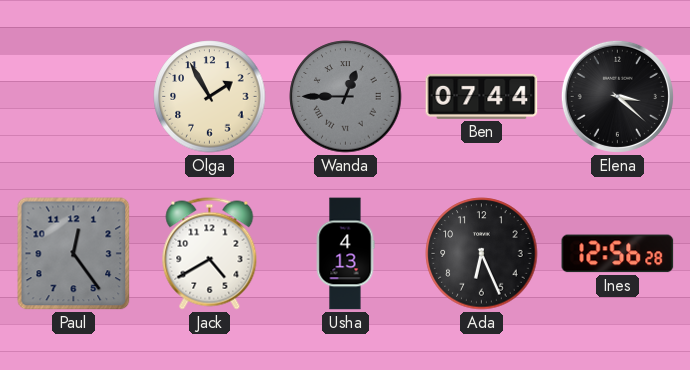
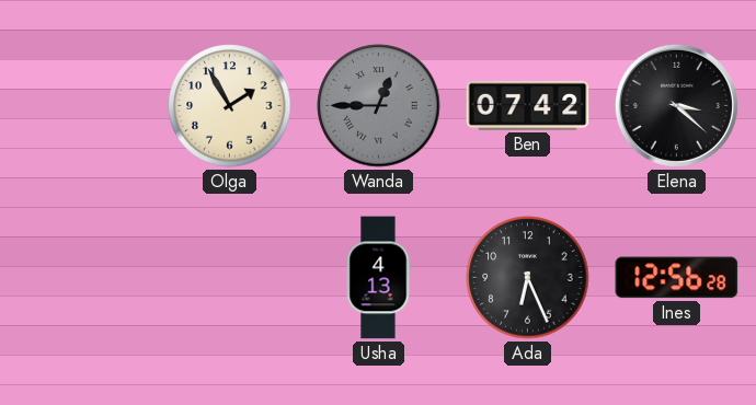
Ben: 07:44 -> 07:42
Paul: 12:24 -> none
Jack: 4:40 -> none
